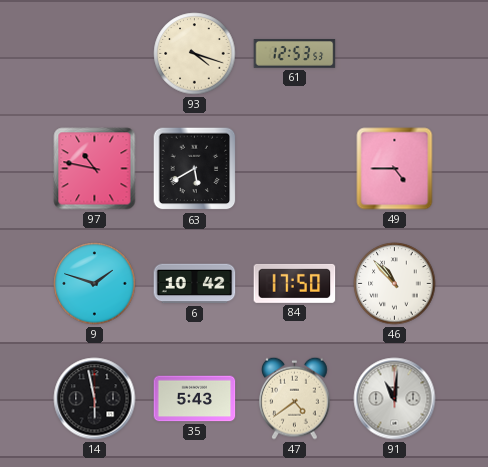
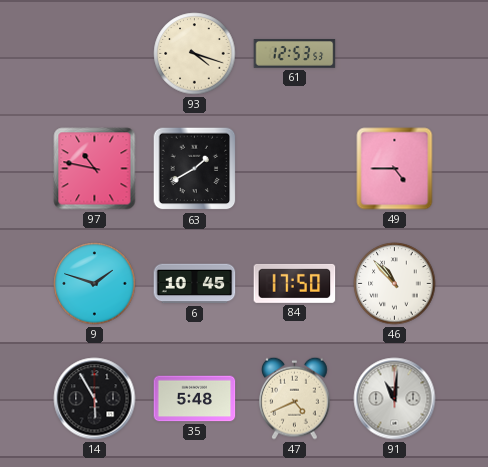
63: 5:40 -> 1:40
6: 10:42 -> 10:45
14: 5:58 -> 5:55
35: 5:43 -> 5:48
47: 4:39 -> 4:41
